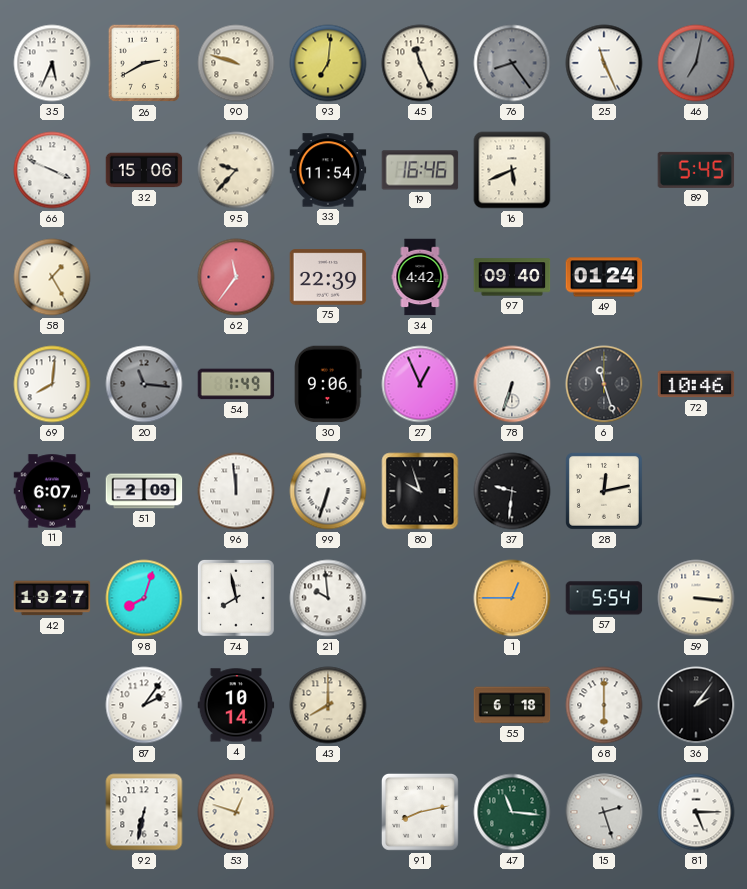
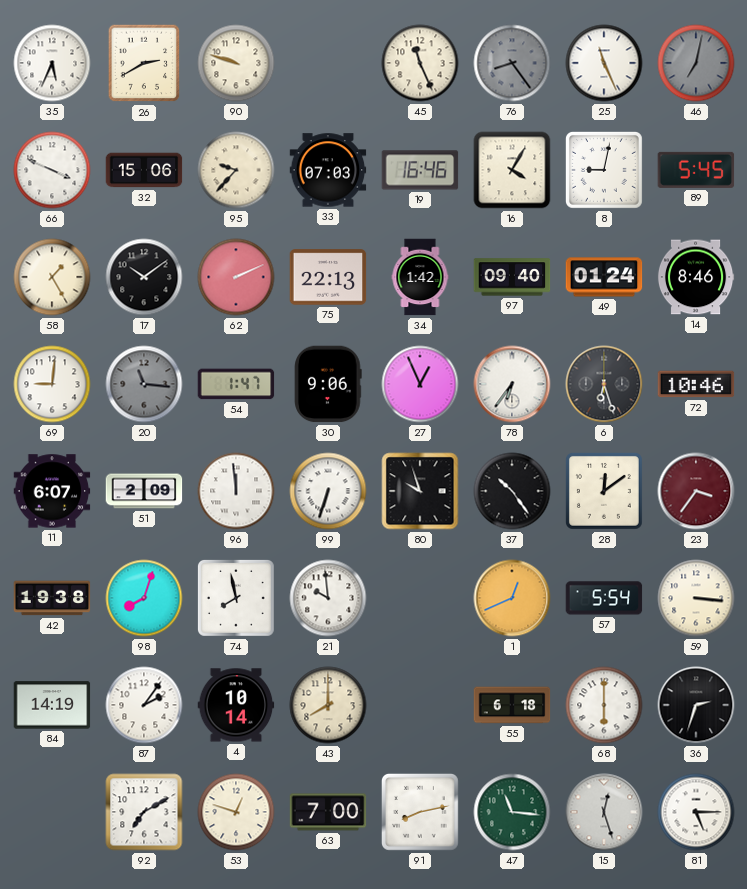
93: 7:01 -> none
33: 11:54 -> 07:03
16: 5:41 -> 4:05
8: none -> 9:02
17: none -> 10:09
62: 11:36 -> 2:11
75: 22:39 -> 22:13
34: 4:42 -> 1:42
14: none -> 8:46
69: 8:01 -> 9:01
54: 1:49 -> 1:47
78: 6:33 -> 6:36
6: 11:27 -> 6:27
37: 9:31 -> 10:24
28: 12:13 -> 12:09
23: none -> 3:36
42: 19:27 -> 19:38
1: 12:45 -> 12:41
84: none -> 14:19
36: 2:06 -> 2:33
92: 6:32 -> 7:10
63: none -> 7:00
15: 2:27 -> 12:27
